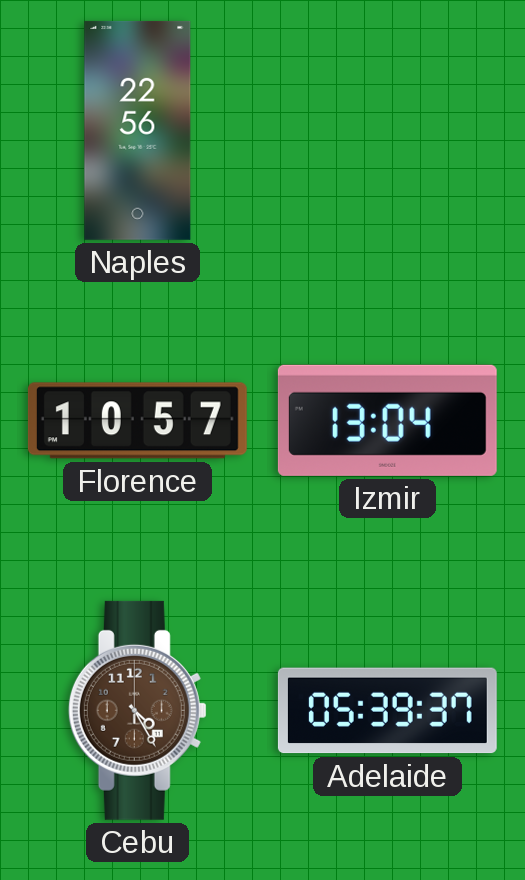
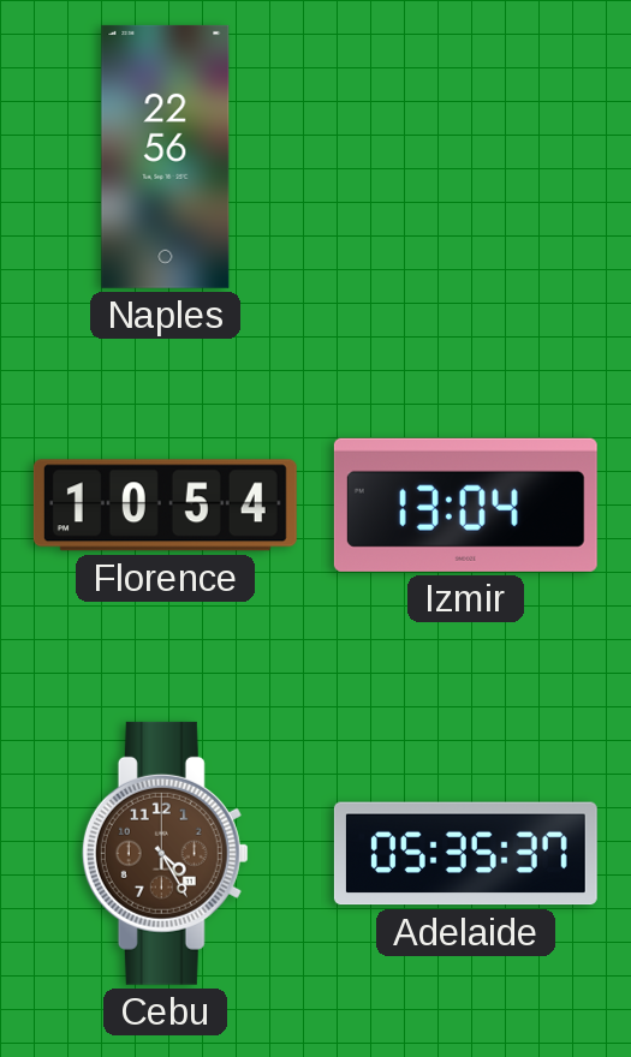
Florence: 10:57 -> 10:54
Adelaide: 05:39 -> 05:35
